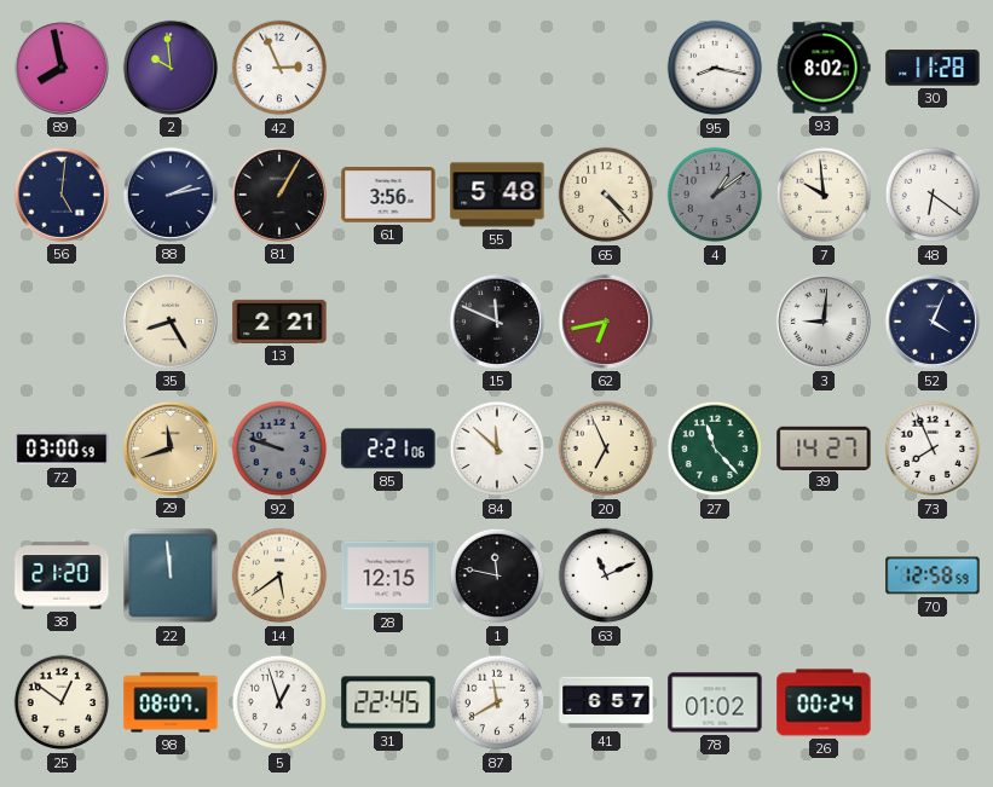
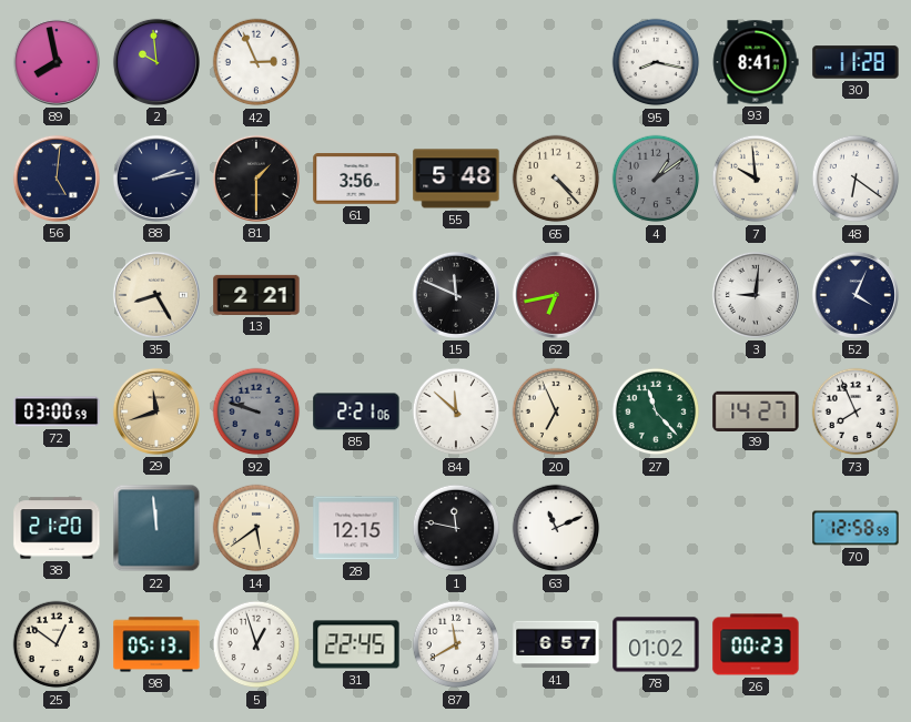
93: 8:02 -> 8:41
81: 1:05 -> 1:30
98: 08:07 -> 05:13
26: 00:24 -> 00:23
